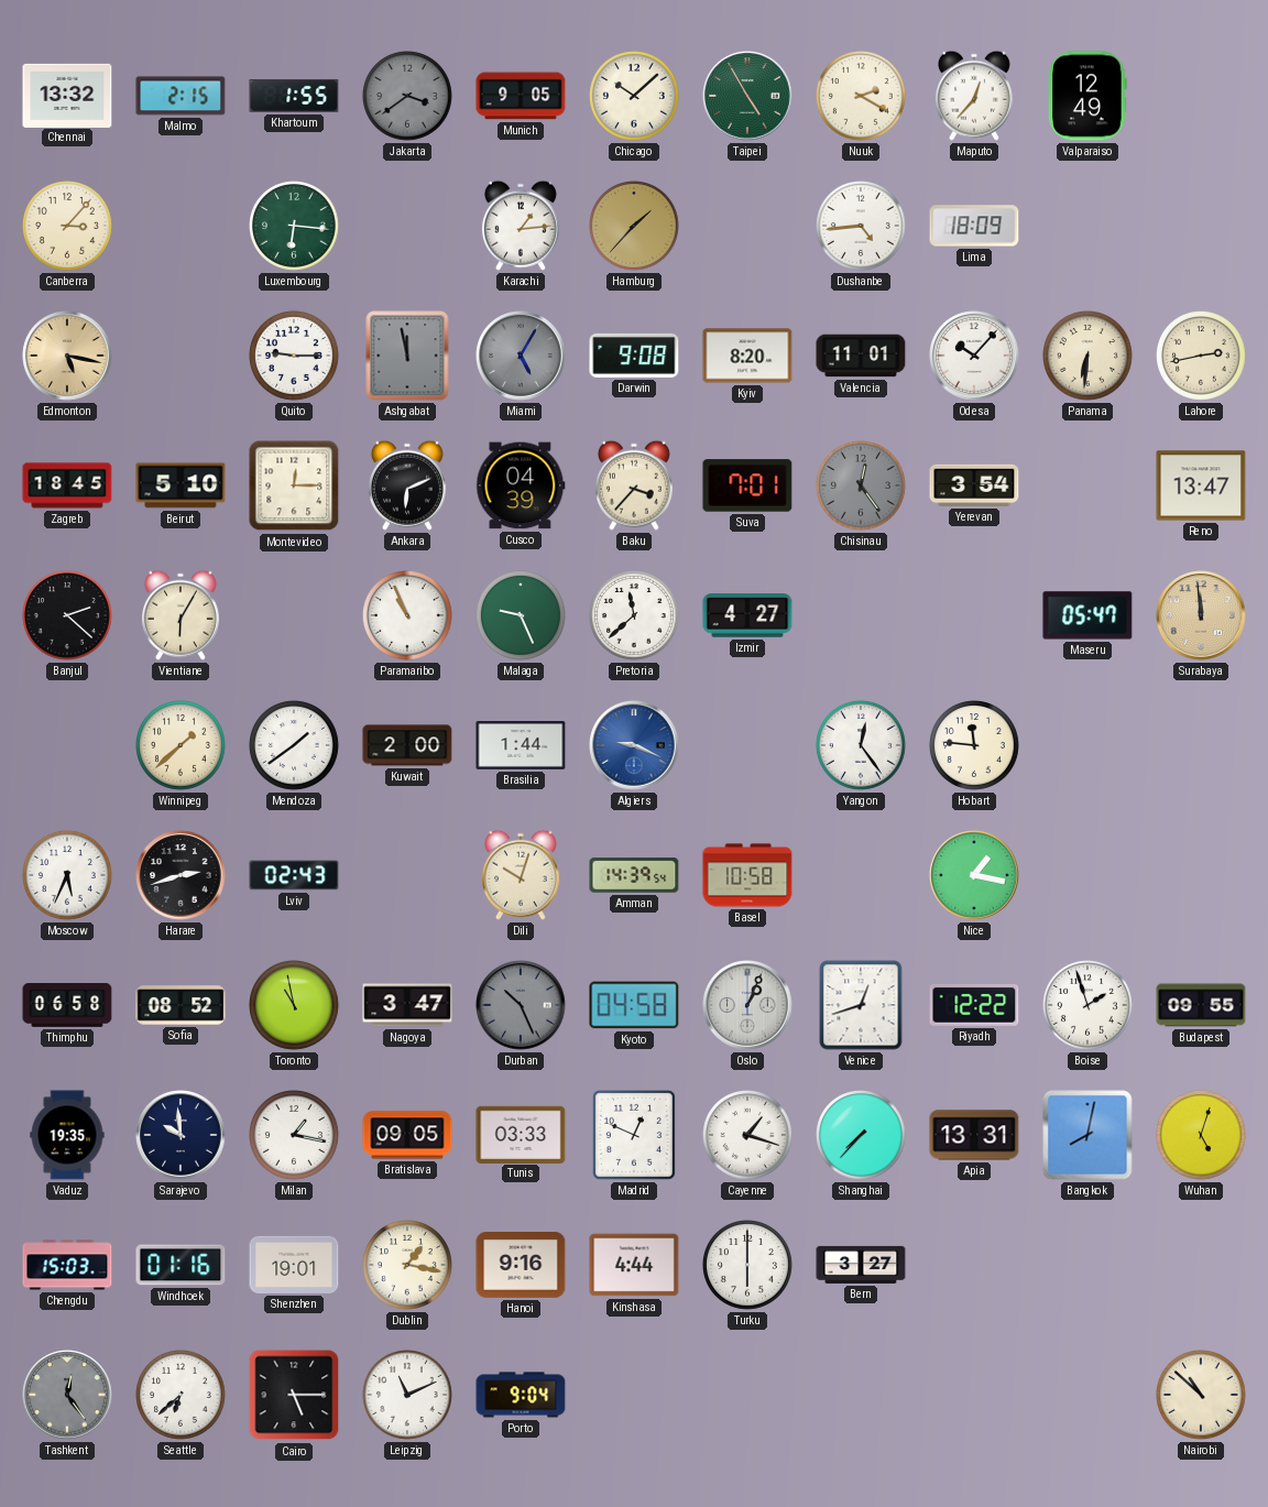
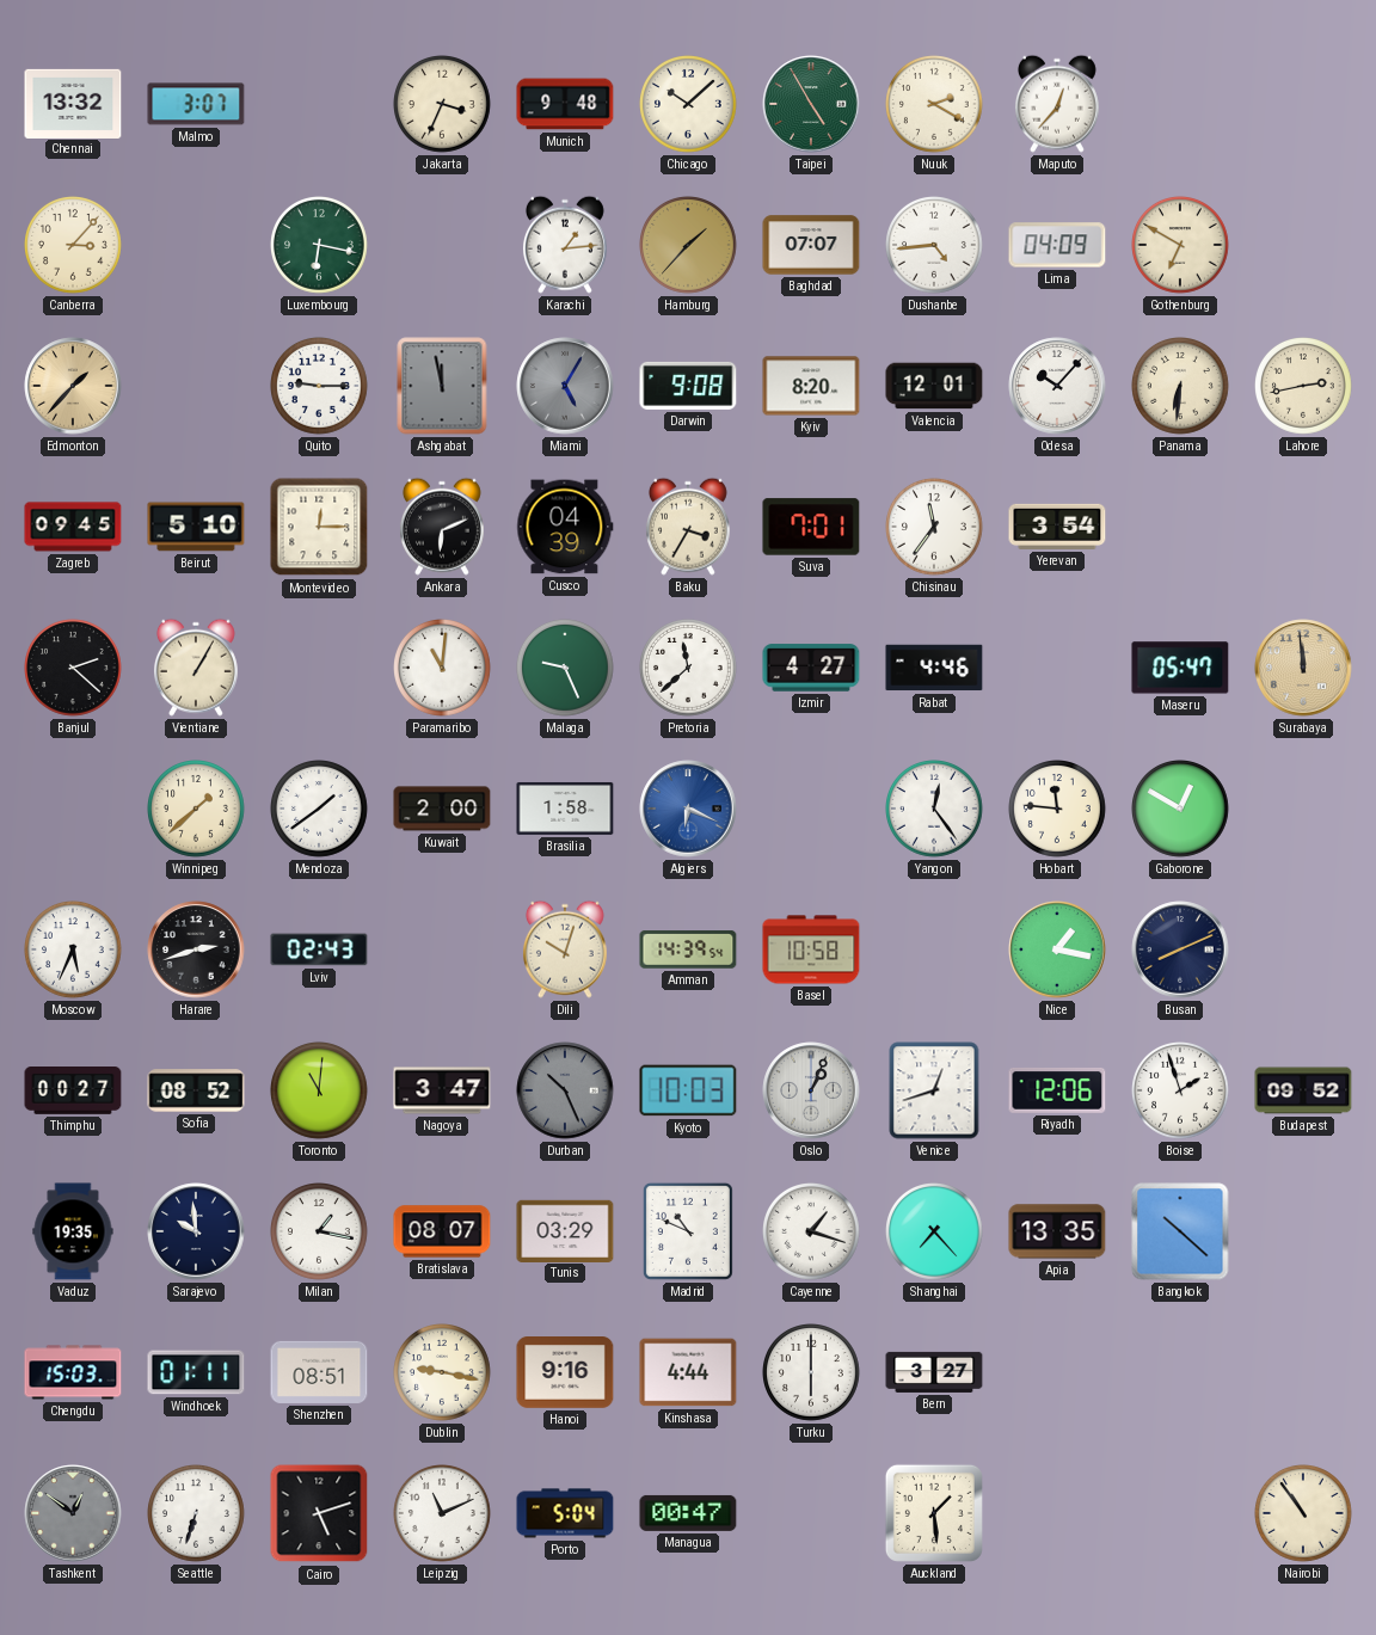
Malmo: 2:15 -> 3:07
Khartoum: 1:55 -> none
Jakarta: 3:39 -> 3:34
Jakarta dial: grey -> cream
Munich: 9:05 -> 9:48
Valparaiso: 12:49 -> none
Luxembourg: 6:16 -> 6:17
Baghdad: none -> 07:07
Lima: 18:09 -> 04:09
Gothenburg: none -> 6:50
Edmonton: 5:17 -> 1:37
Valencia: 11:01 -> 12:01
Zagreb: 18:45 -> 09:45
Baku: 3:37 -> 3:35
Chisinau: 12:24 -> 11:36
Chisinau dial: grey -> white
Reno: 13:47 -> none
Vientiane: 6:05 -> 1:05
Paramaribo: 10:56 -> 11:01
Rabat: none -> 4:46
Brasilia: 1:44 -> 1:58
Algiers: 9:19 -> 6:19
Gaborone: none -> 12:50
Busan: none -> 8:11
Thimphu: 06:58 -> 00:27
Toronto: 10:58 -> 11:01
Kyoto: 04:58 -> 10:03
Riyadh: 12:22 -> 12:06
Budapest: 09:55 -> 09:52
Bratislava: 09:05 -> 08:07
Tunis: 03:33 -> 03:29
Madrid: 12:49 -> 10:49
Shanghai: 7:37 -> 7:23
Apia: 13:31 -> 13:35
Bangkok: 8:02 -> 10:22
Wuhan: 5:03 -> none
Windhoek: 01:16 -> 01:11
Shenzhen: 19:01 -> 08:51
Dublin: 1:17 -> 9:17
Tashkent: 12:24 -> 12:51
Seattle: 6:38 -> 6:33
Cairo: 5:15 -> 5:12
Porto: 9:04 -> 5:04
Managua: none -> 00:47
Auckland: none -> 1:29
Nairobi: 10:52 -> 10:54
